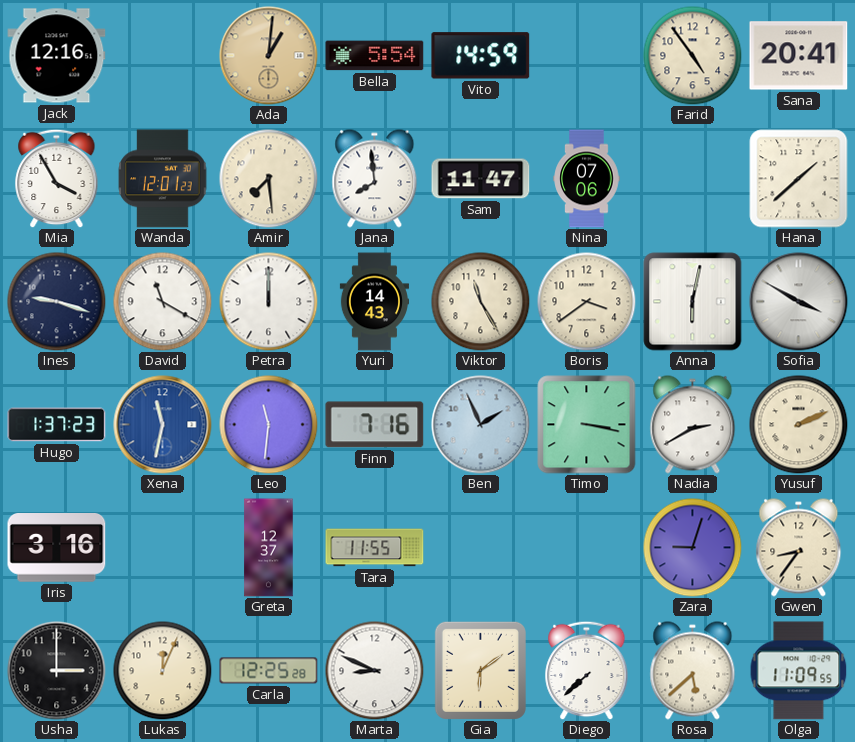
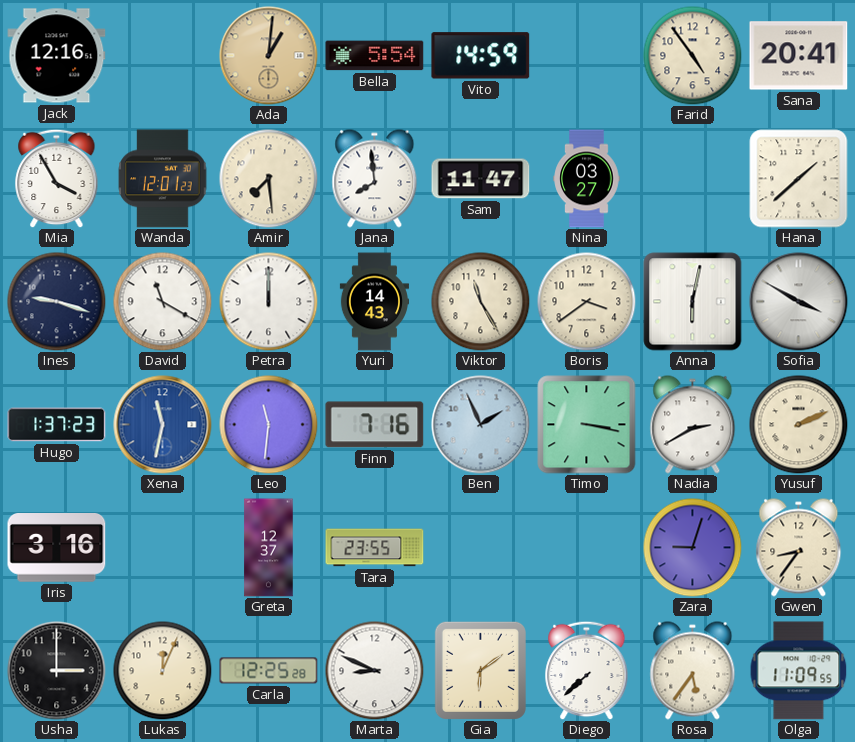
Nina: 07:06 -> 03:27
Tara: 11:55 -> 23:55
Rosa: 5:38 -> 5:36
